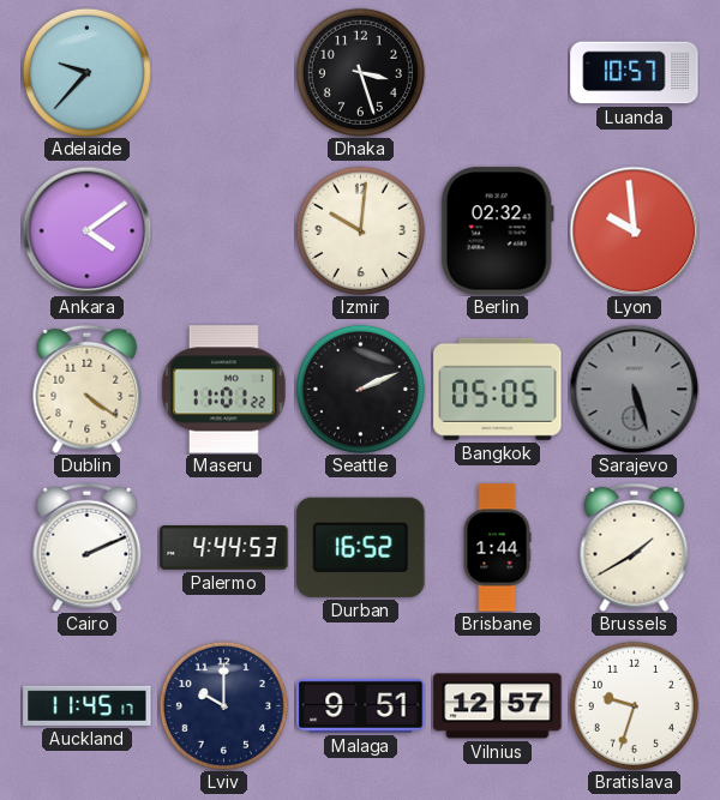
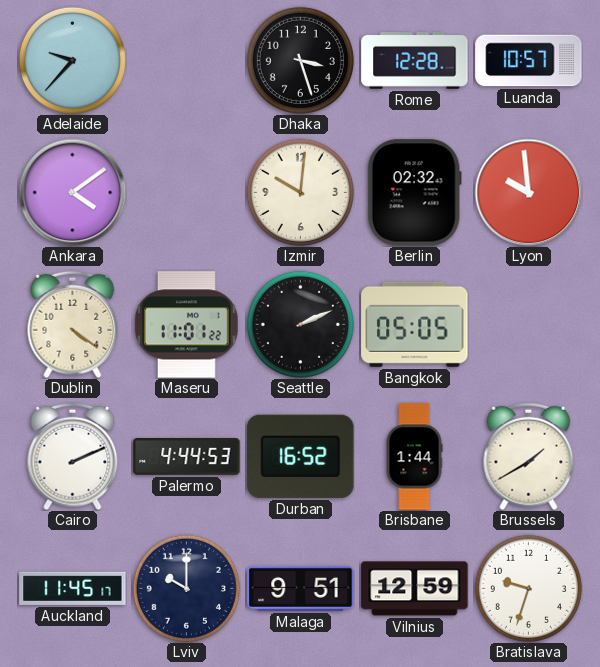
Rome: none -> 12:28
Sarajevo: 5:27 -> none
Vilnius: 12:57 -> 12:59
